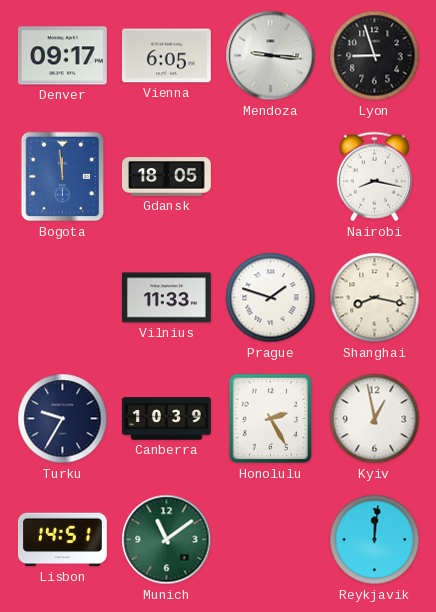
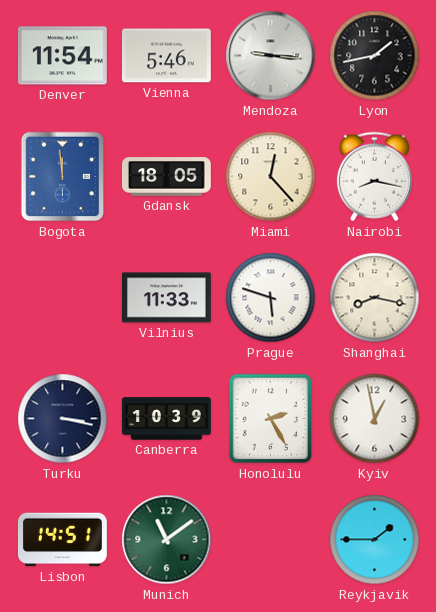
Denver: 09:17 -> 11:54
Vienna: 6:05 -> 5:46
Lyon: 8:57 -> 1:43
Miami: none -> 12:23
Prague: 1:48 -> 5:48
Turku: 9:35 -> 3:17
Reykjavik: 12:01 -> 1:45
